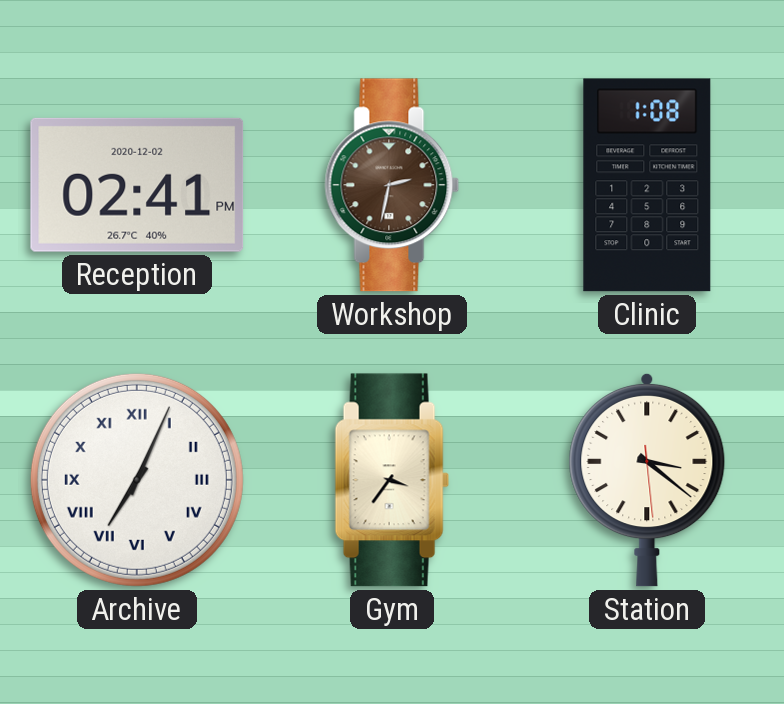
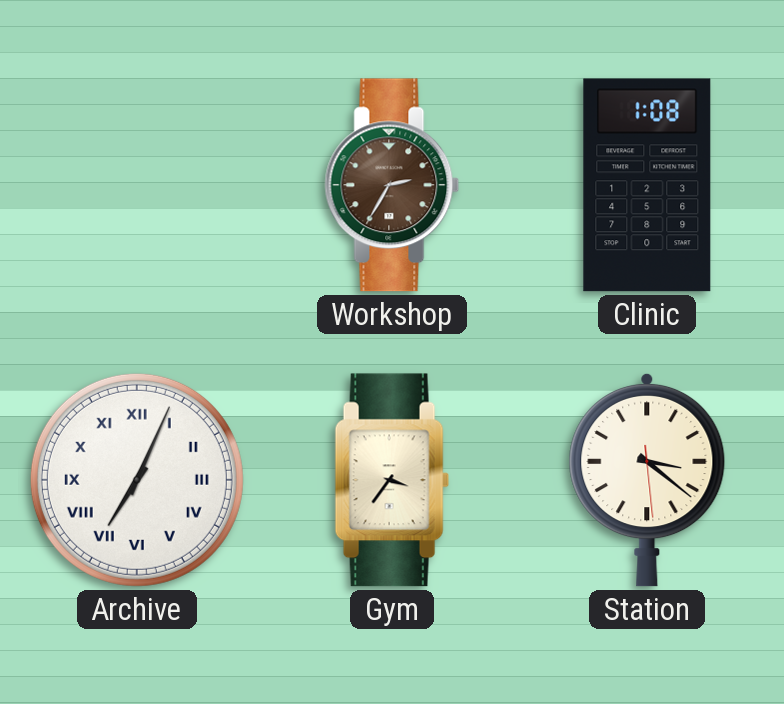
Reception: 02:41 -> none
Workshop: 2:32 -> 2:35
